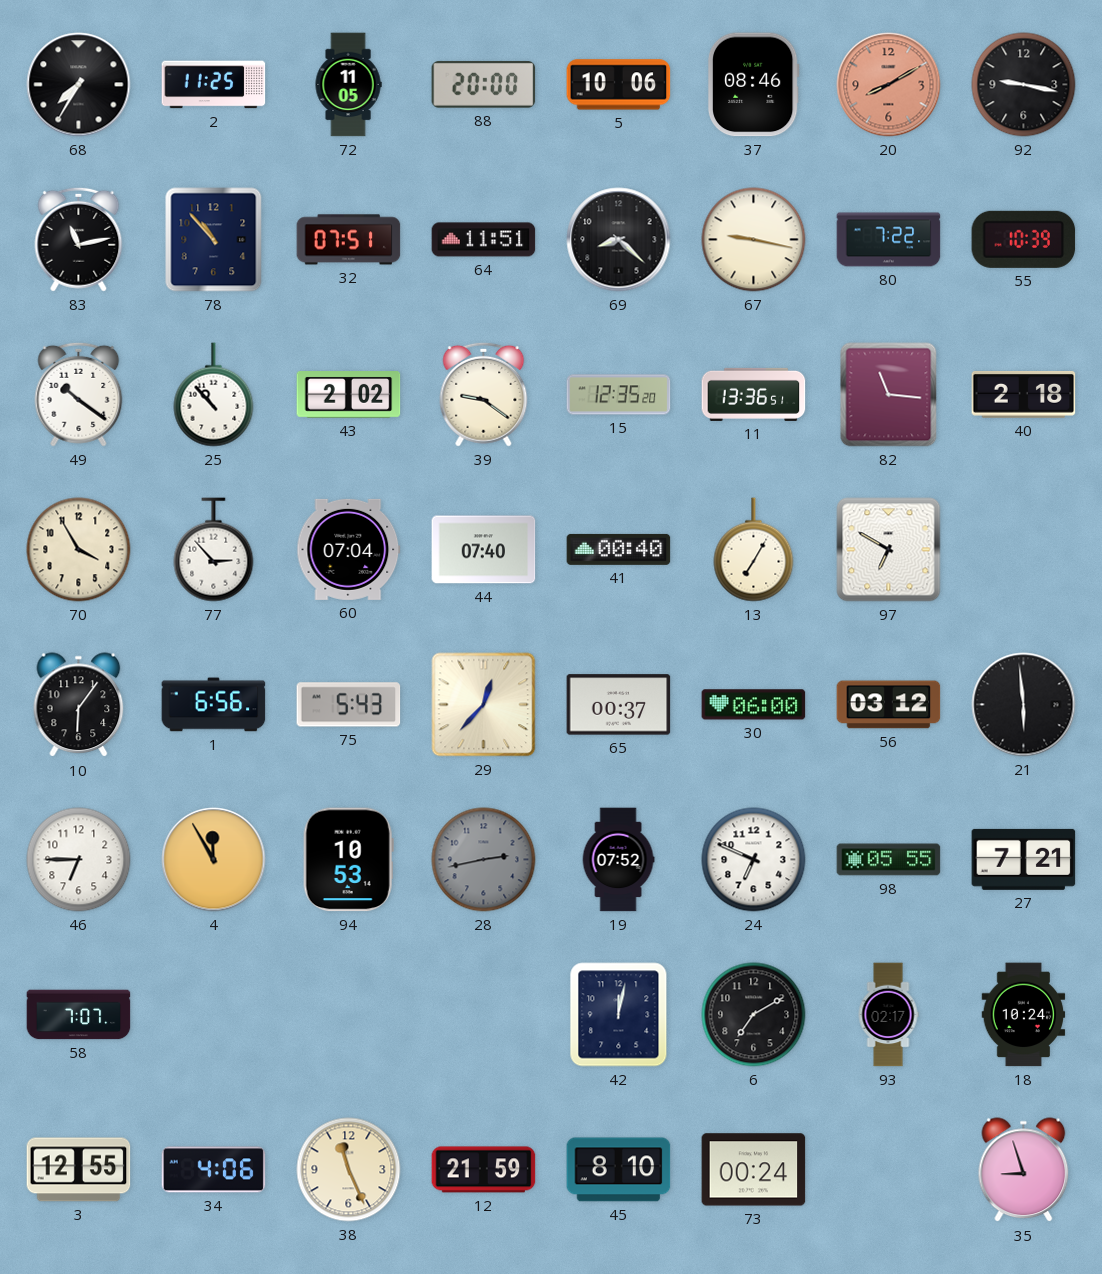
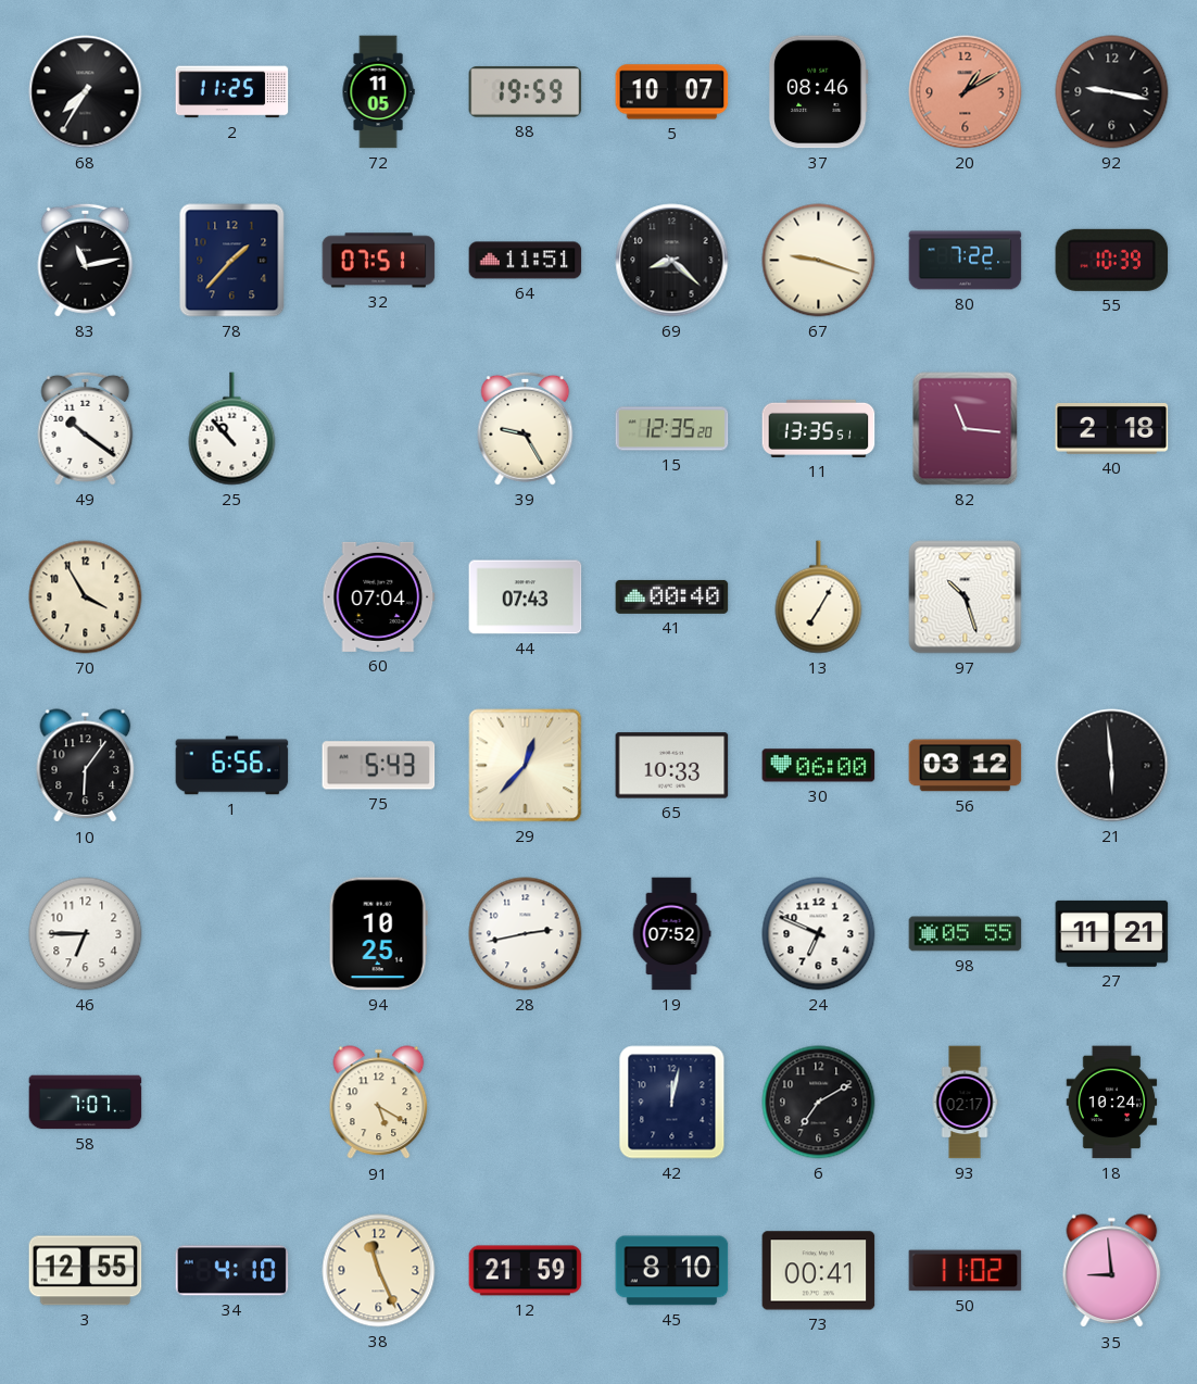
88: 20:00 -> 19:59
5: 10:06 -> 10:07
20: 8:10 -> 1:10
78: 10:53 -> 1:37
67: 9:17 -> 9:18
43: 2:02 -> none
39: 9:21 -> 9:25
11: 13:36 -> 13:35
77: 2:53 -> none
44: 07:40 -> 07:43
97: 6:50 -> 10:27
65: 00:37 -> 10:33
4: 11:55 -> none
94: 10:53 -> 10:25
28 dial: grey -> white
27: 7:21 -> 11:21
91: none -> 5:20
34: 4:06 -> 4:10
73: 00:24 -> 00:41
50: none -> 11:02
35: 8:57 -> 8:59
